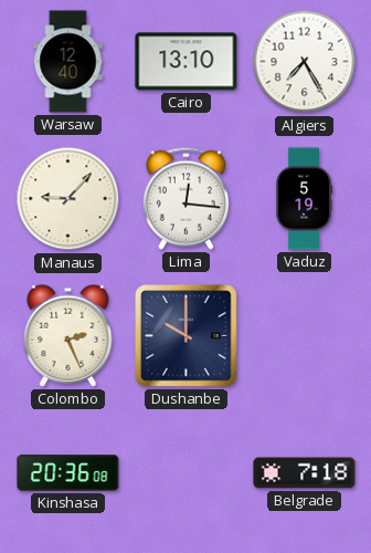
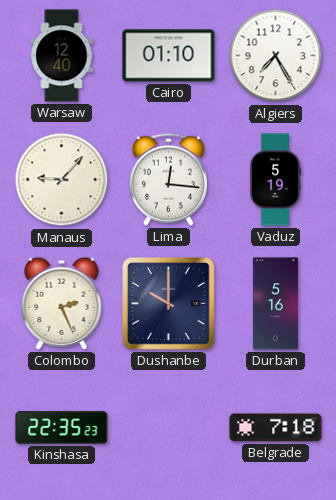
Cairo: 13:10 -> 01:10
Durban: none -> 5:16
Kinshasa: 20:36 -> 22:35
